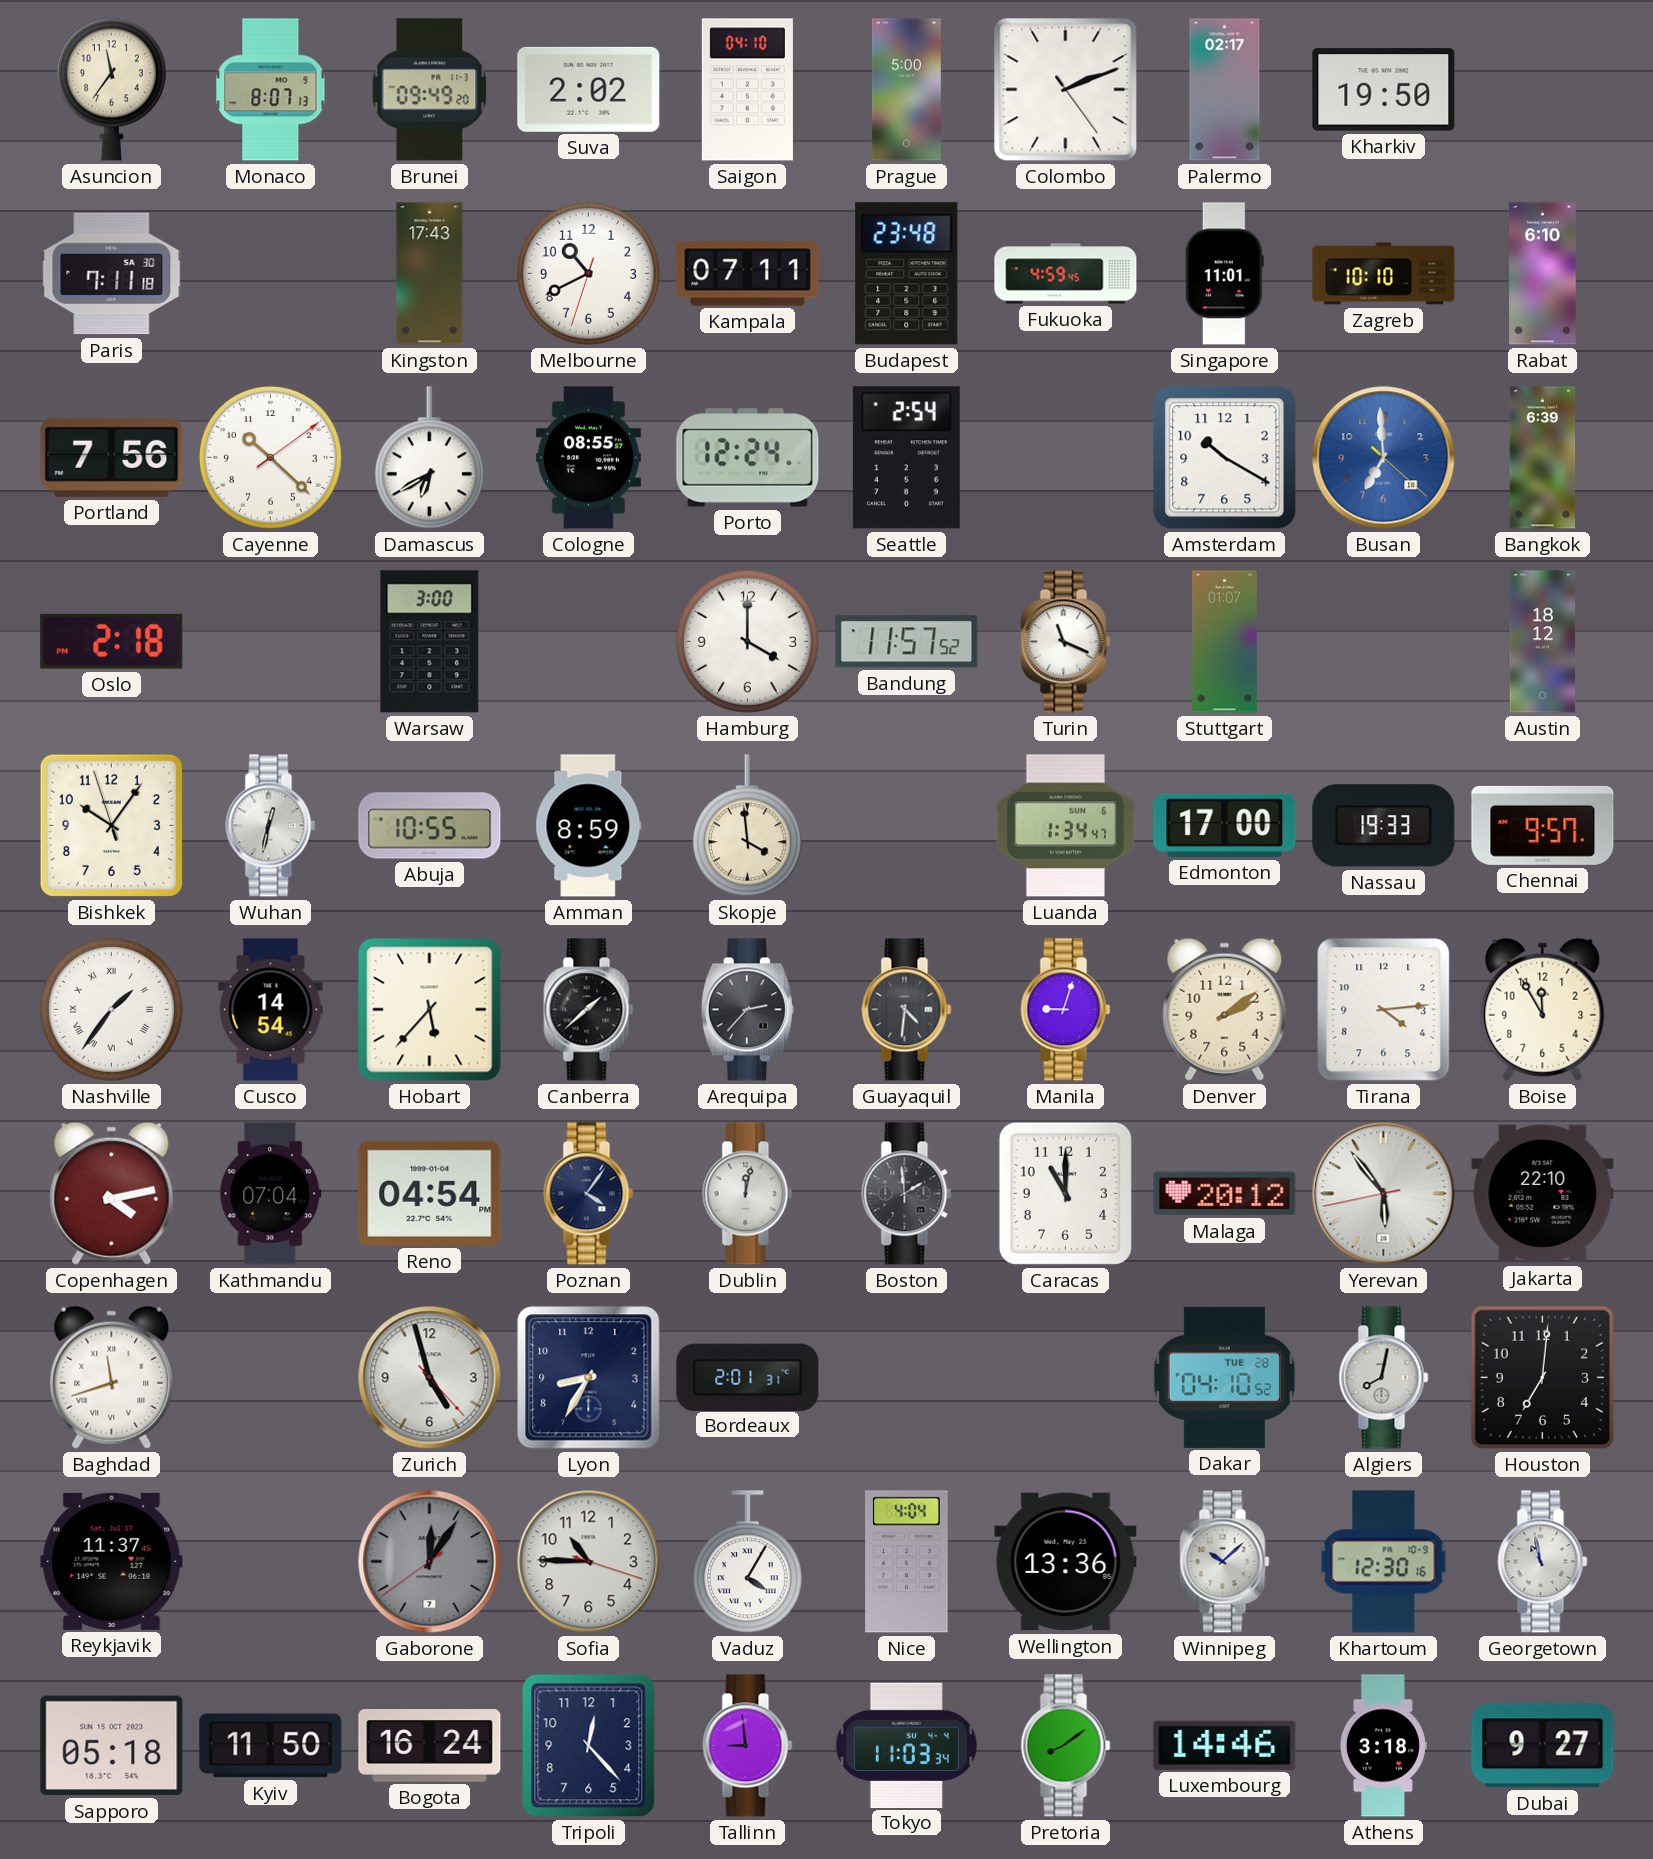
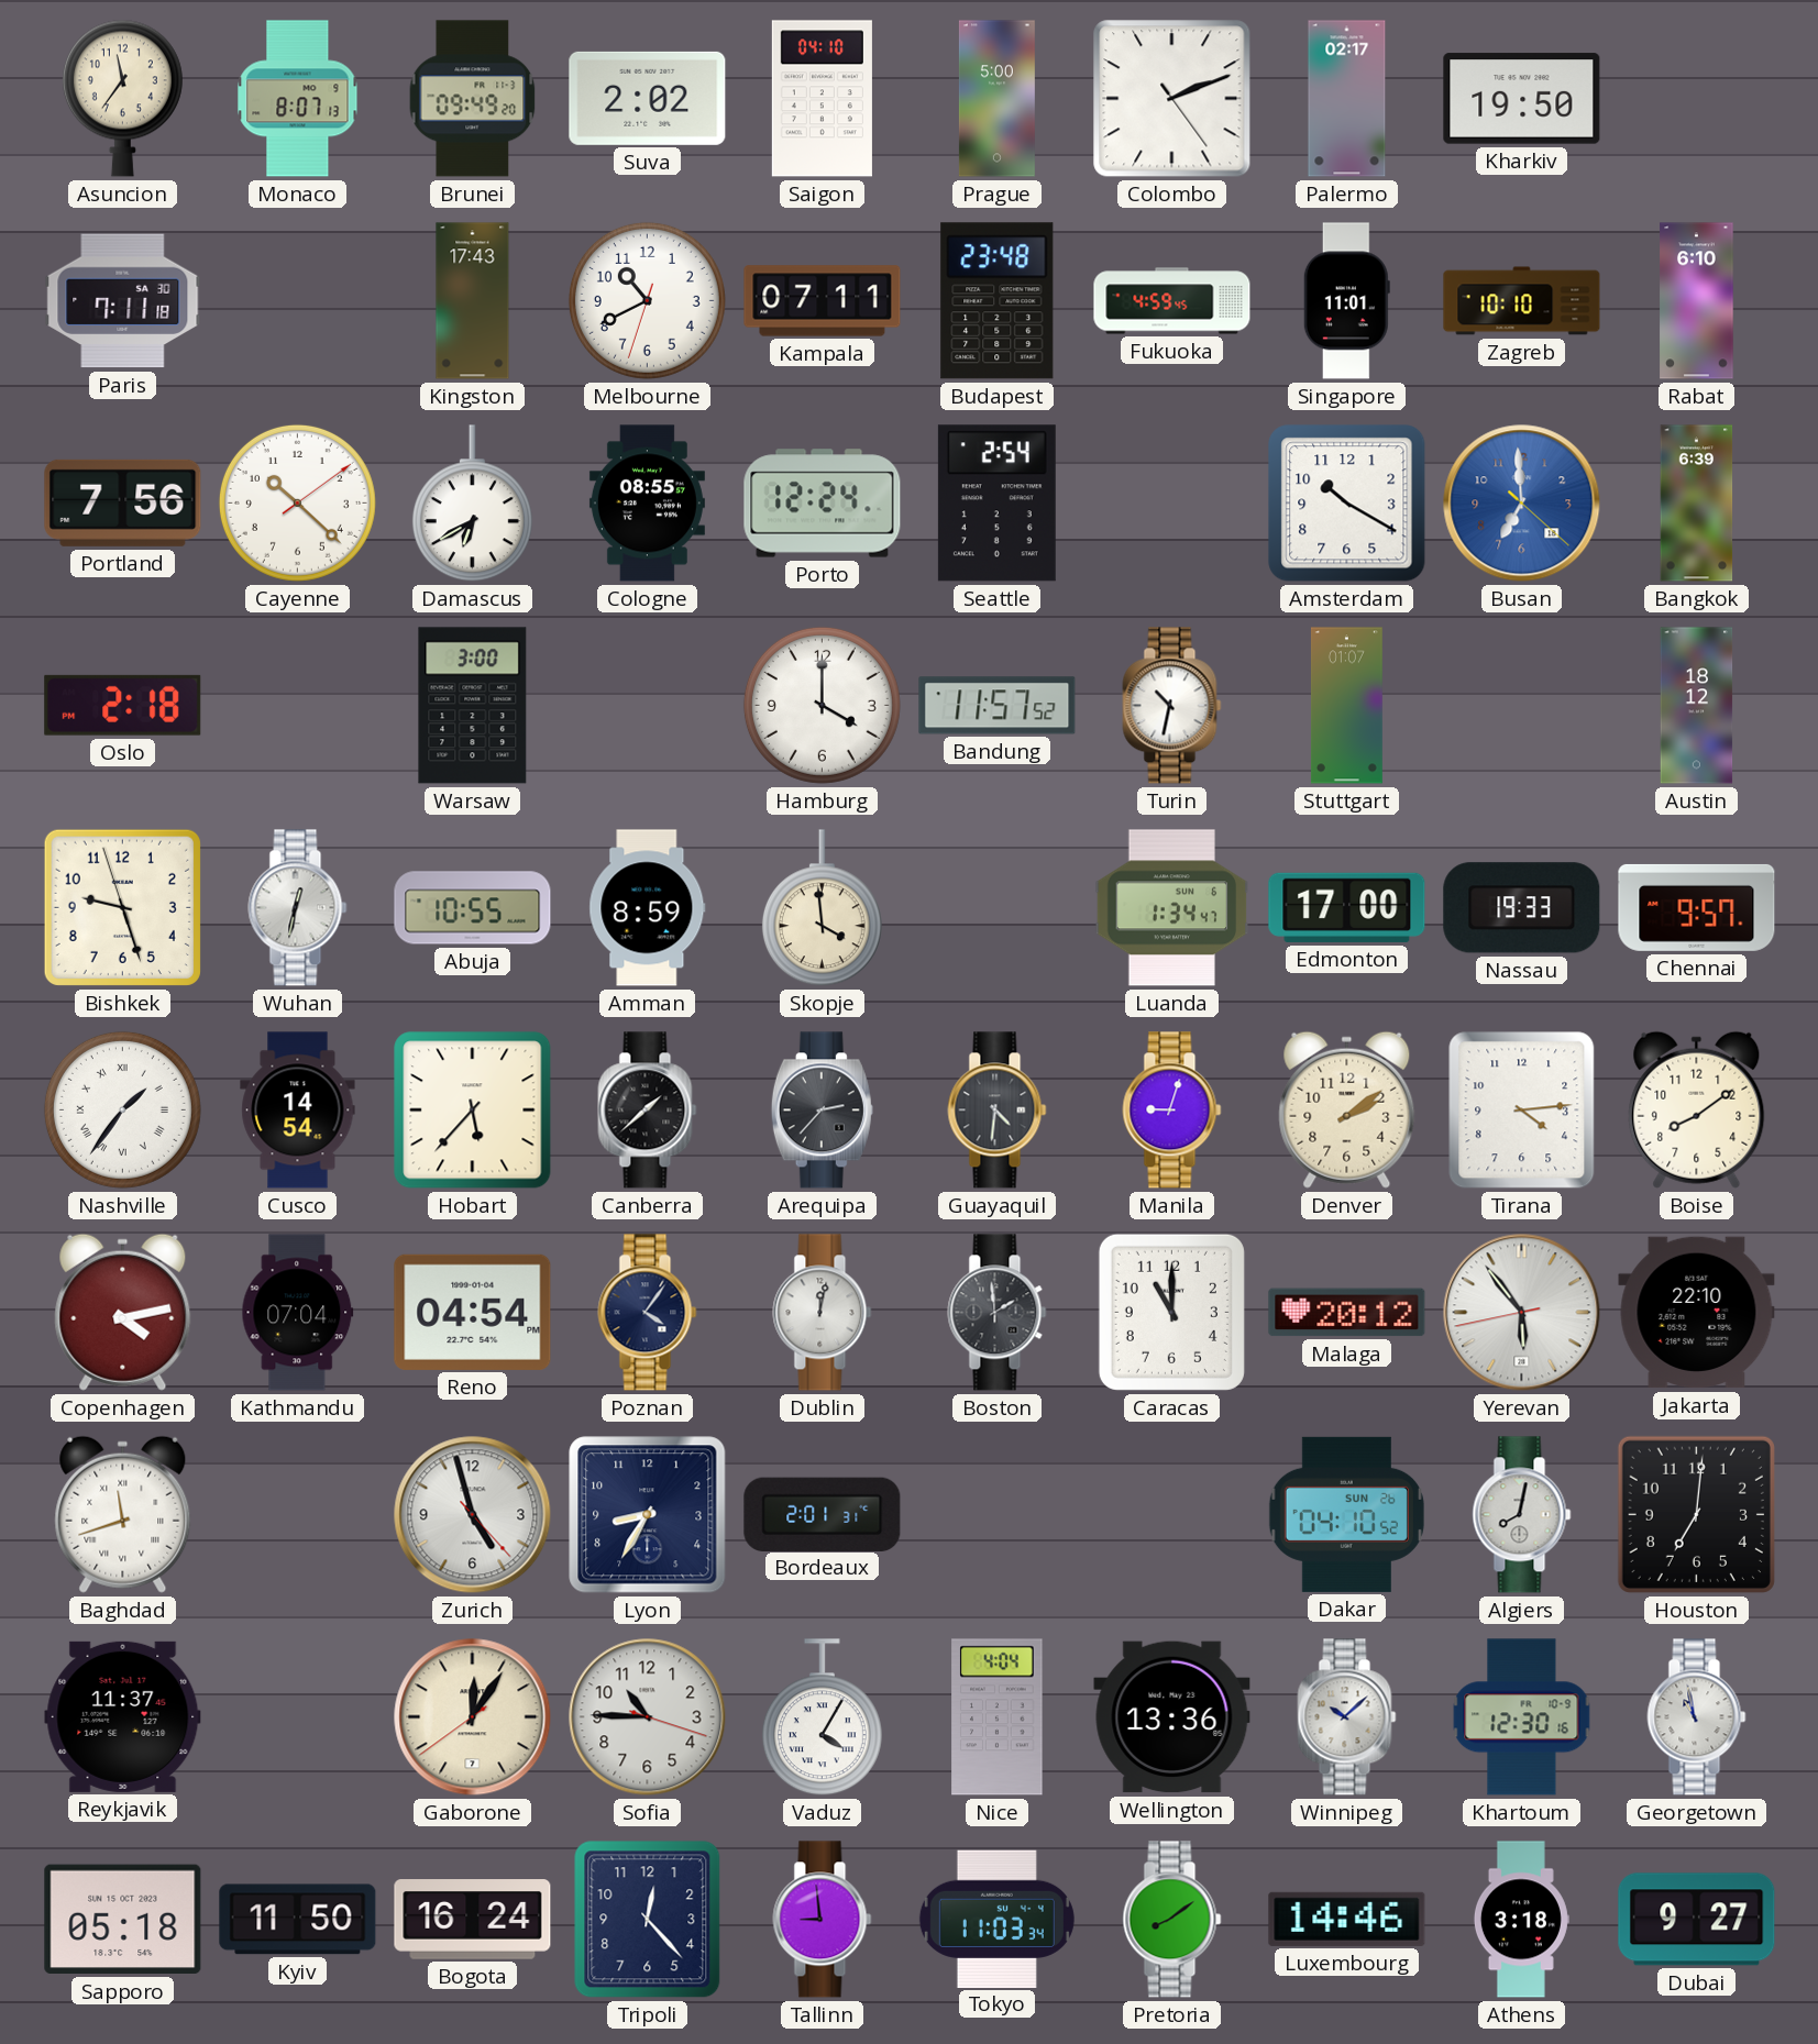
Turin: 11:19 -> 10:32
Bishkek: 10:05 -> 9:26
Boise: 11:55 -> 8:09
Dakar date: TUE 28 -> SUN 26
Gaborone dial: grey -> cream
